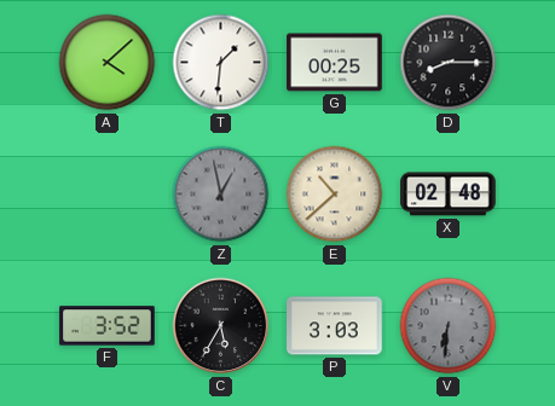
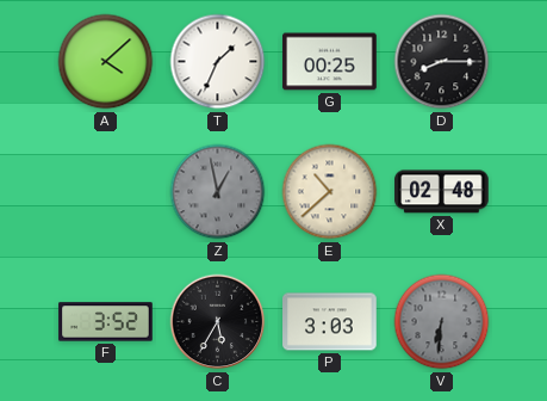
T: 1:31 -> 1:34
